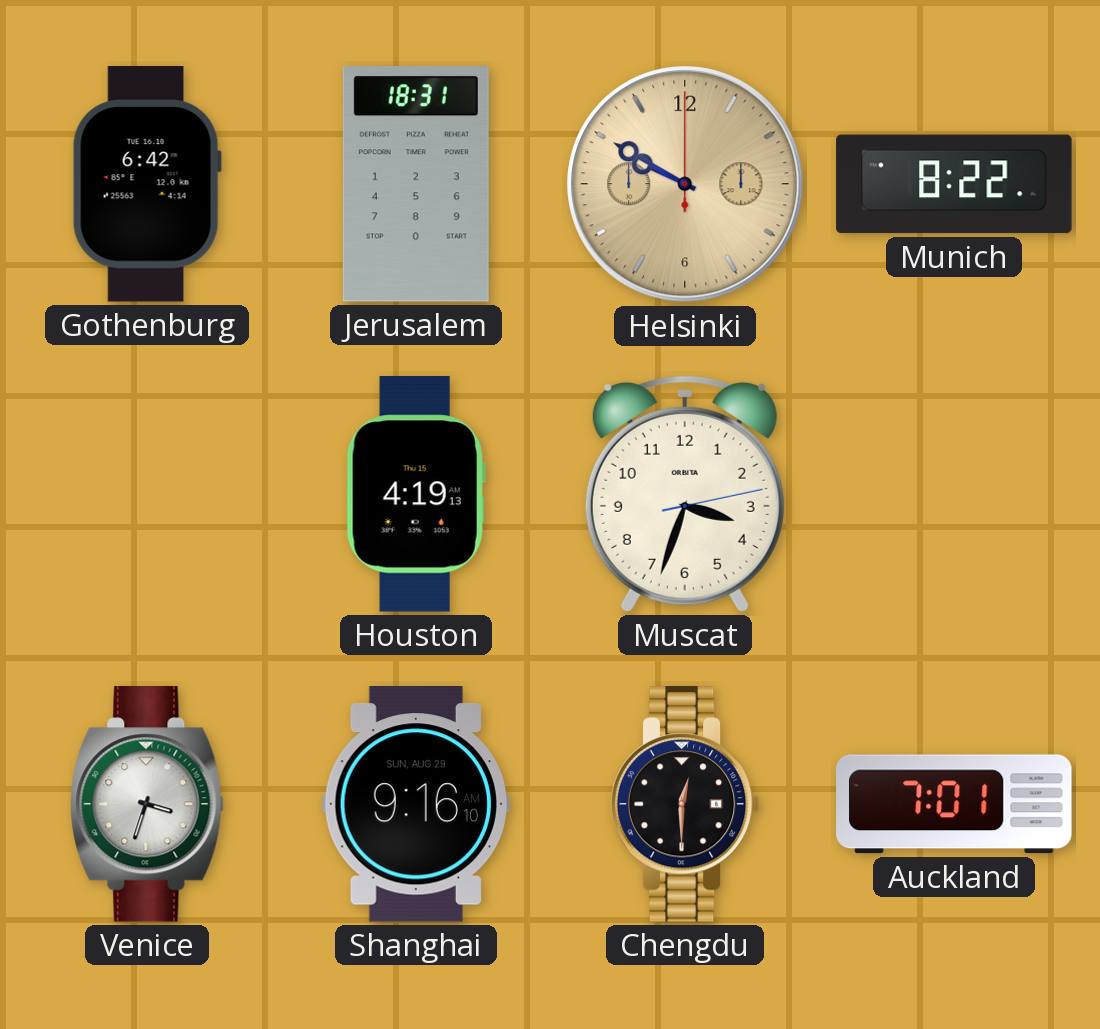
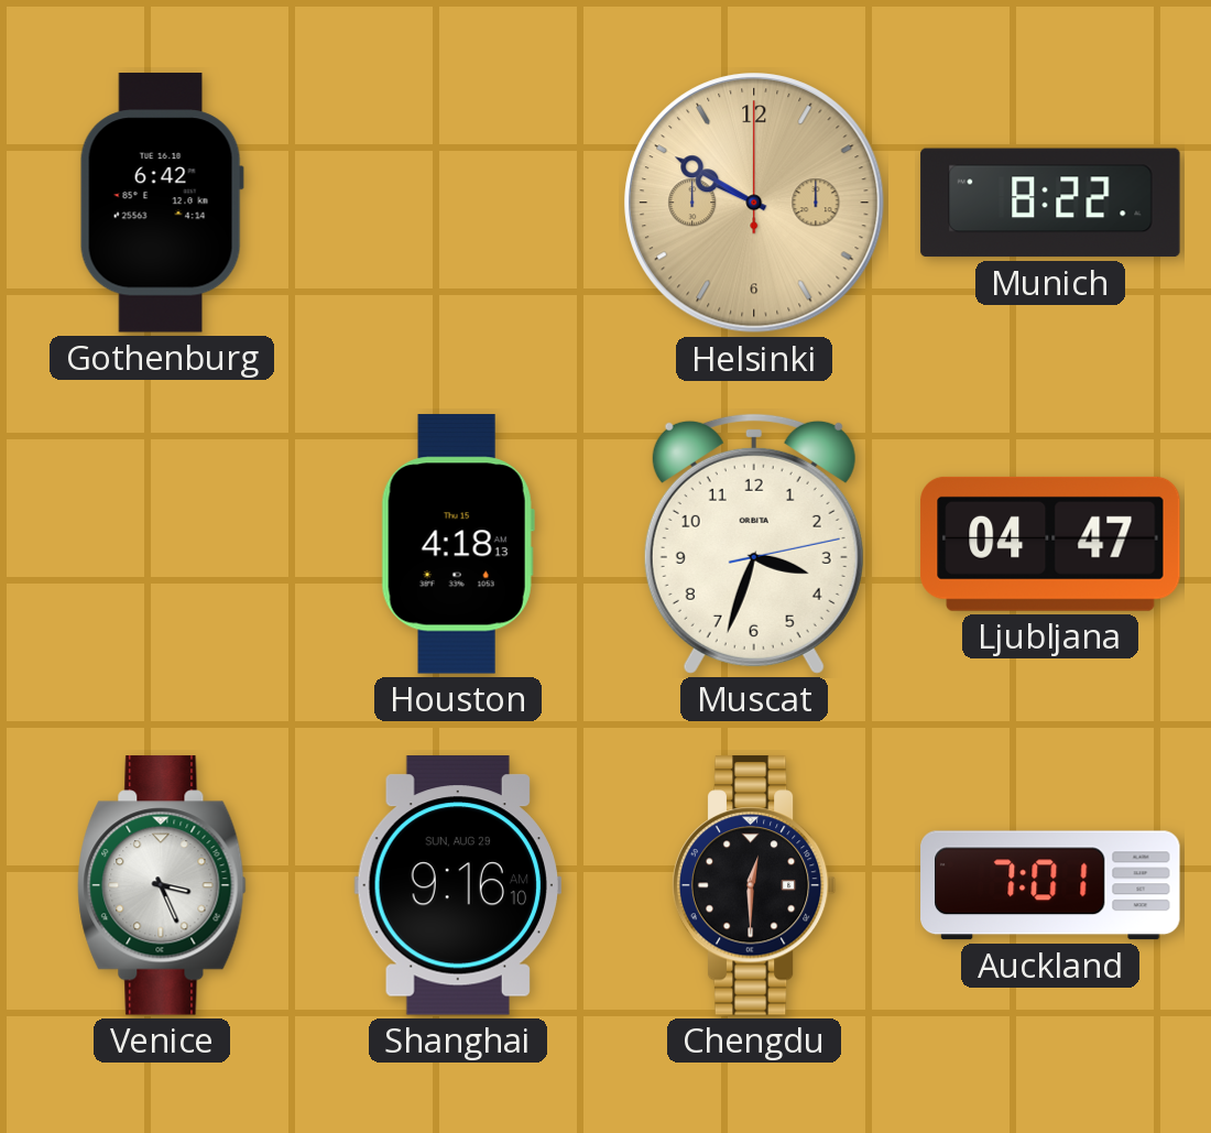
Jerusalem: 18:31 -> none
Houston: 4:19 -> 4:18
Ljubljana: none -> 04:47
Venice: 3:33 -> 3:26
